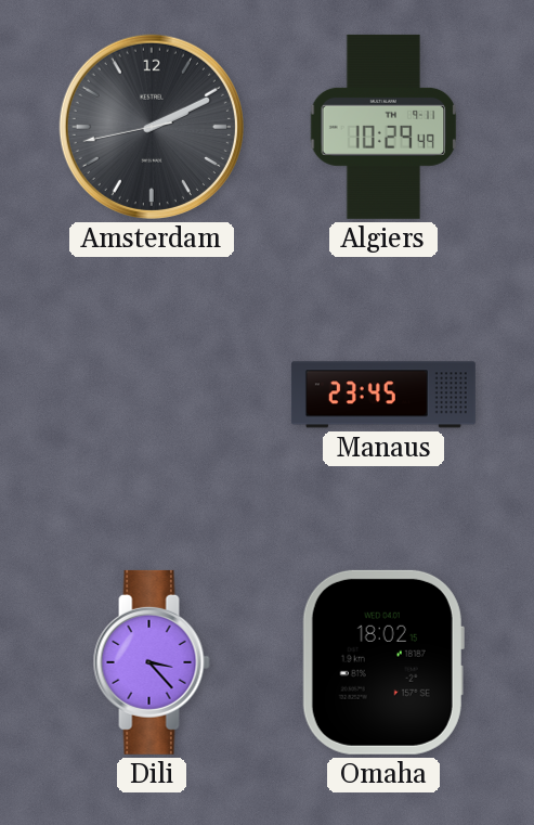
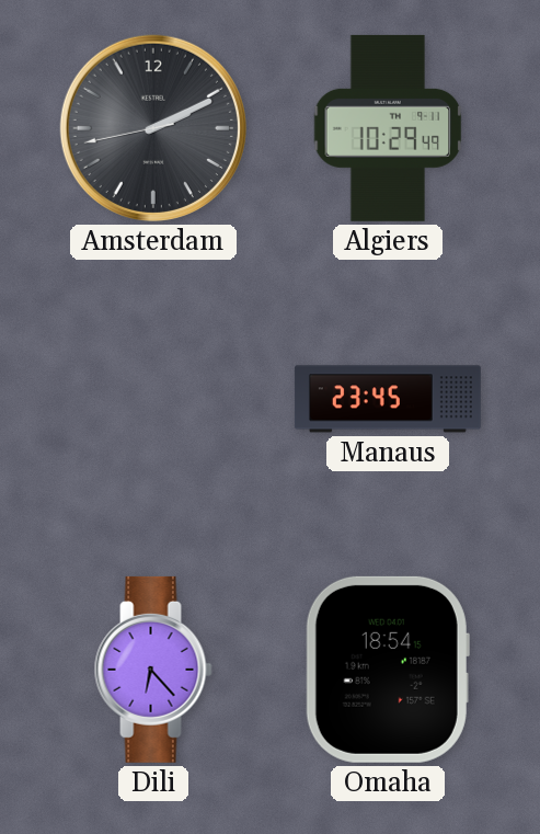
Dili: 3:23 -> 6:23
Omaha: 18:02 -> 18:54
